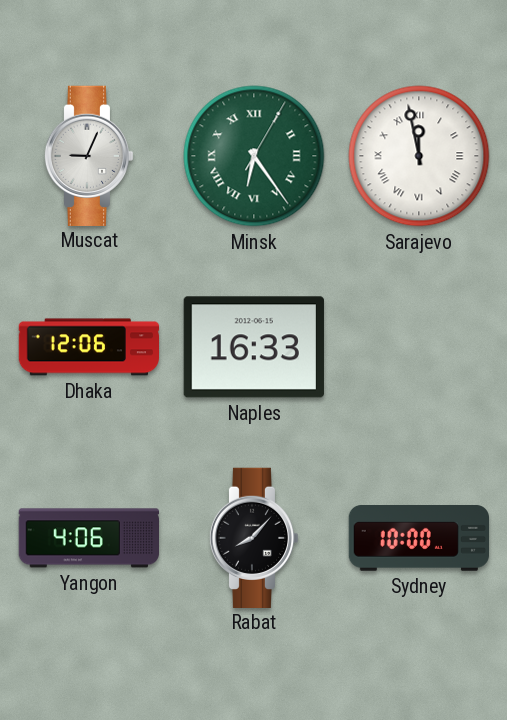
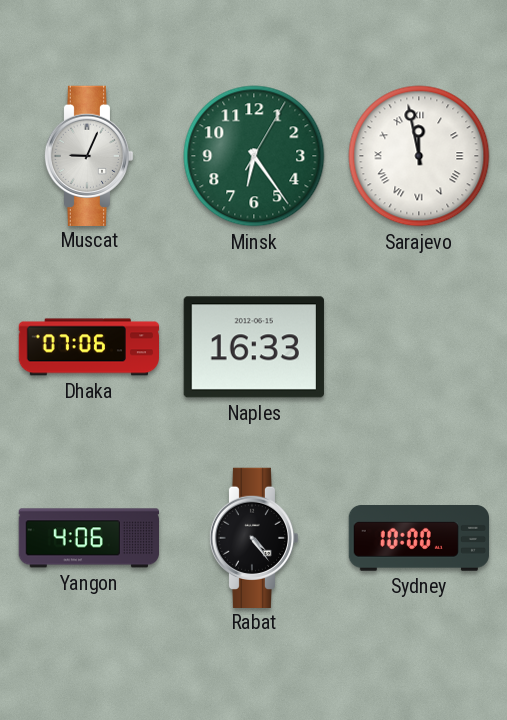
Minsk numerals: Roman -> Arabic
Dhaka: 12:06 -> 07:06
Rabat: 8:07 -> 4:24
